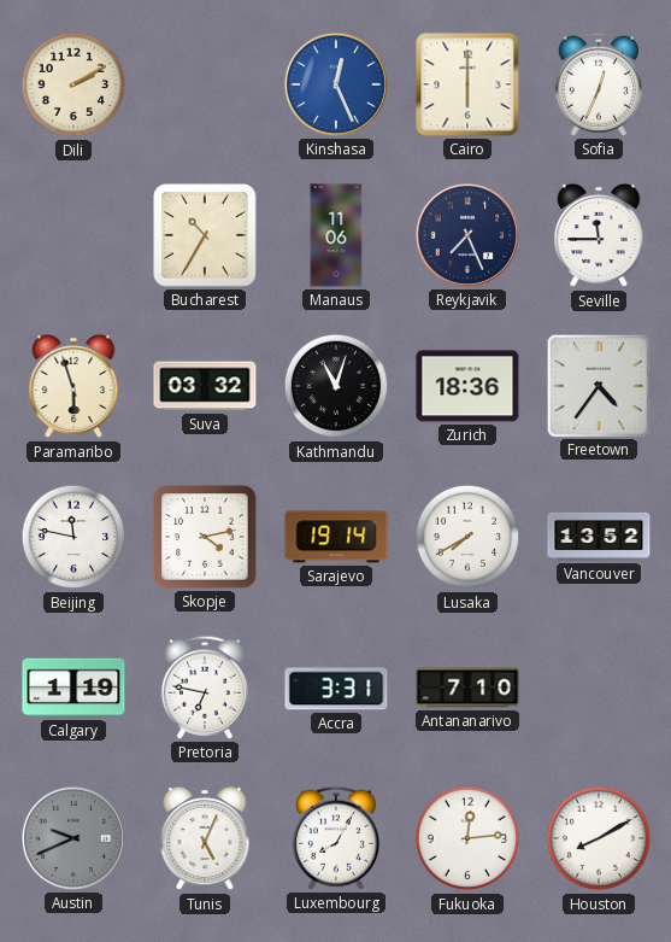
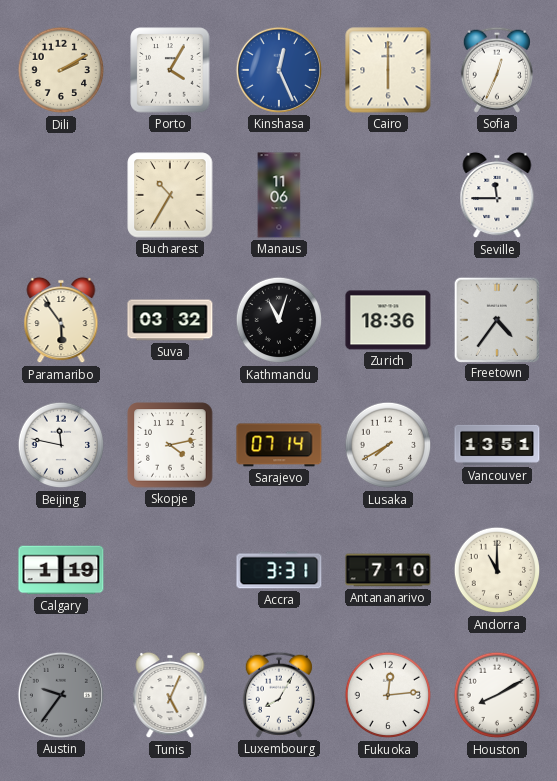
Porto: none -> 4:05
Reykjavik: 7:26 -> none
Paramaribo: 5:57 -> 5:54
Sarajevo: 19:14 -> 07:14
Vancouver: 13:52 -> 13:51
Pretoria: 6:47 -> none
Andorra: none -> 11:00
Austin: 9:41 -> 9:36
